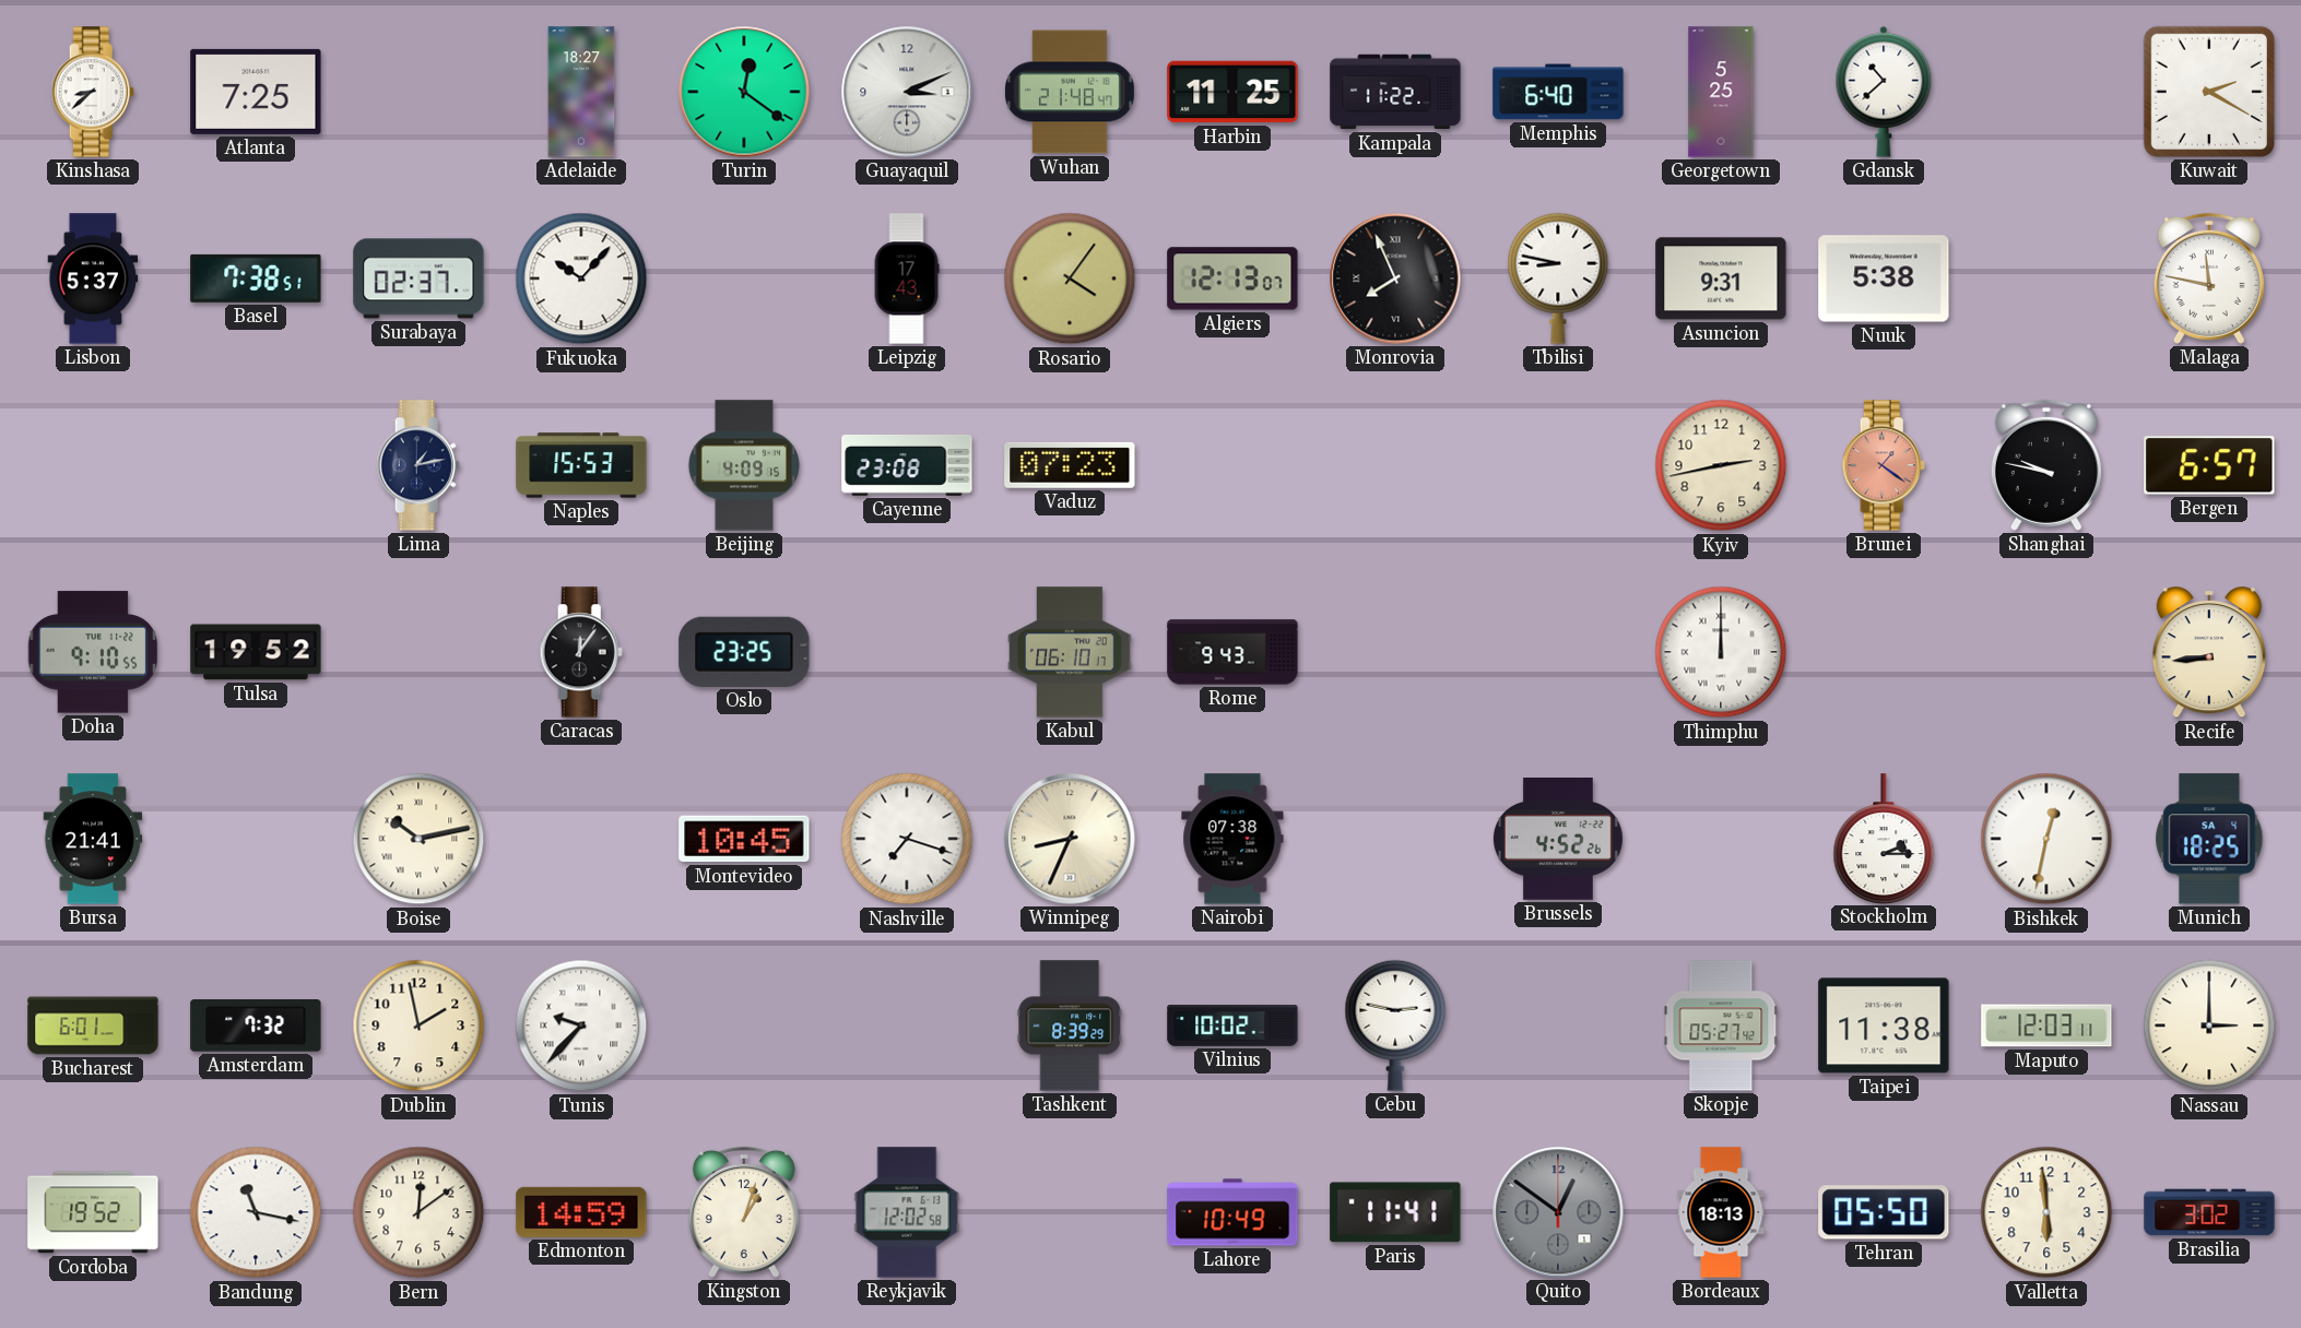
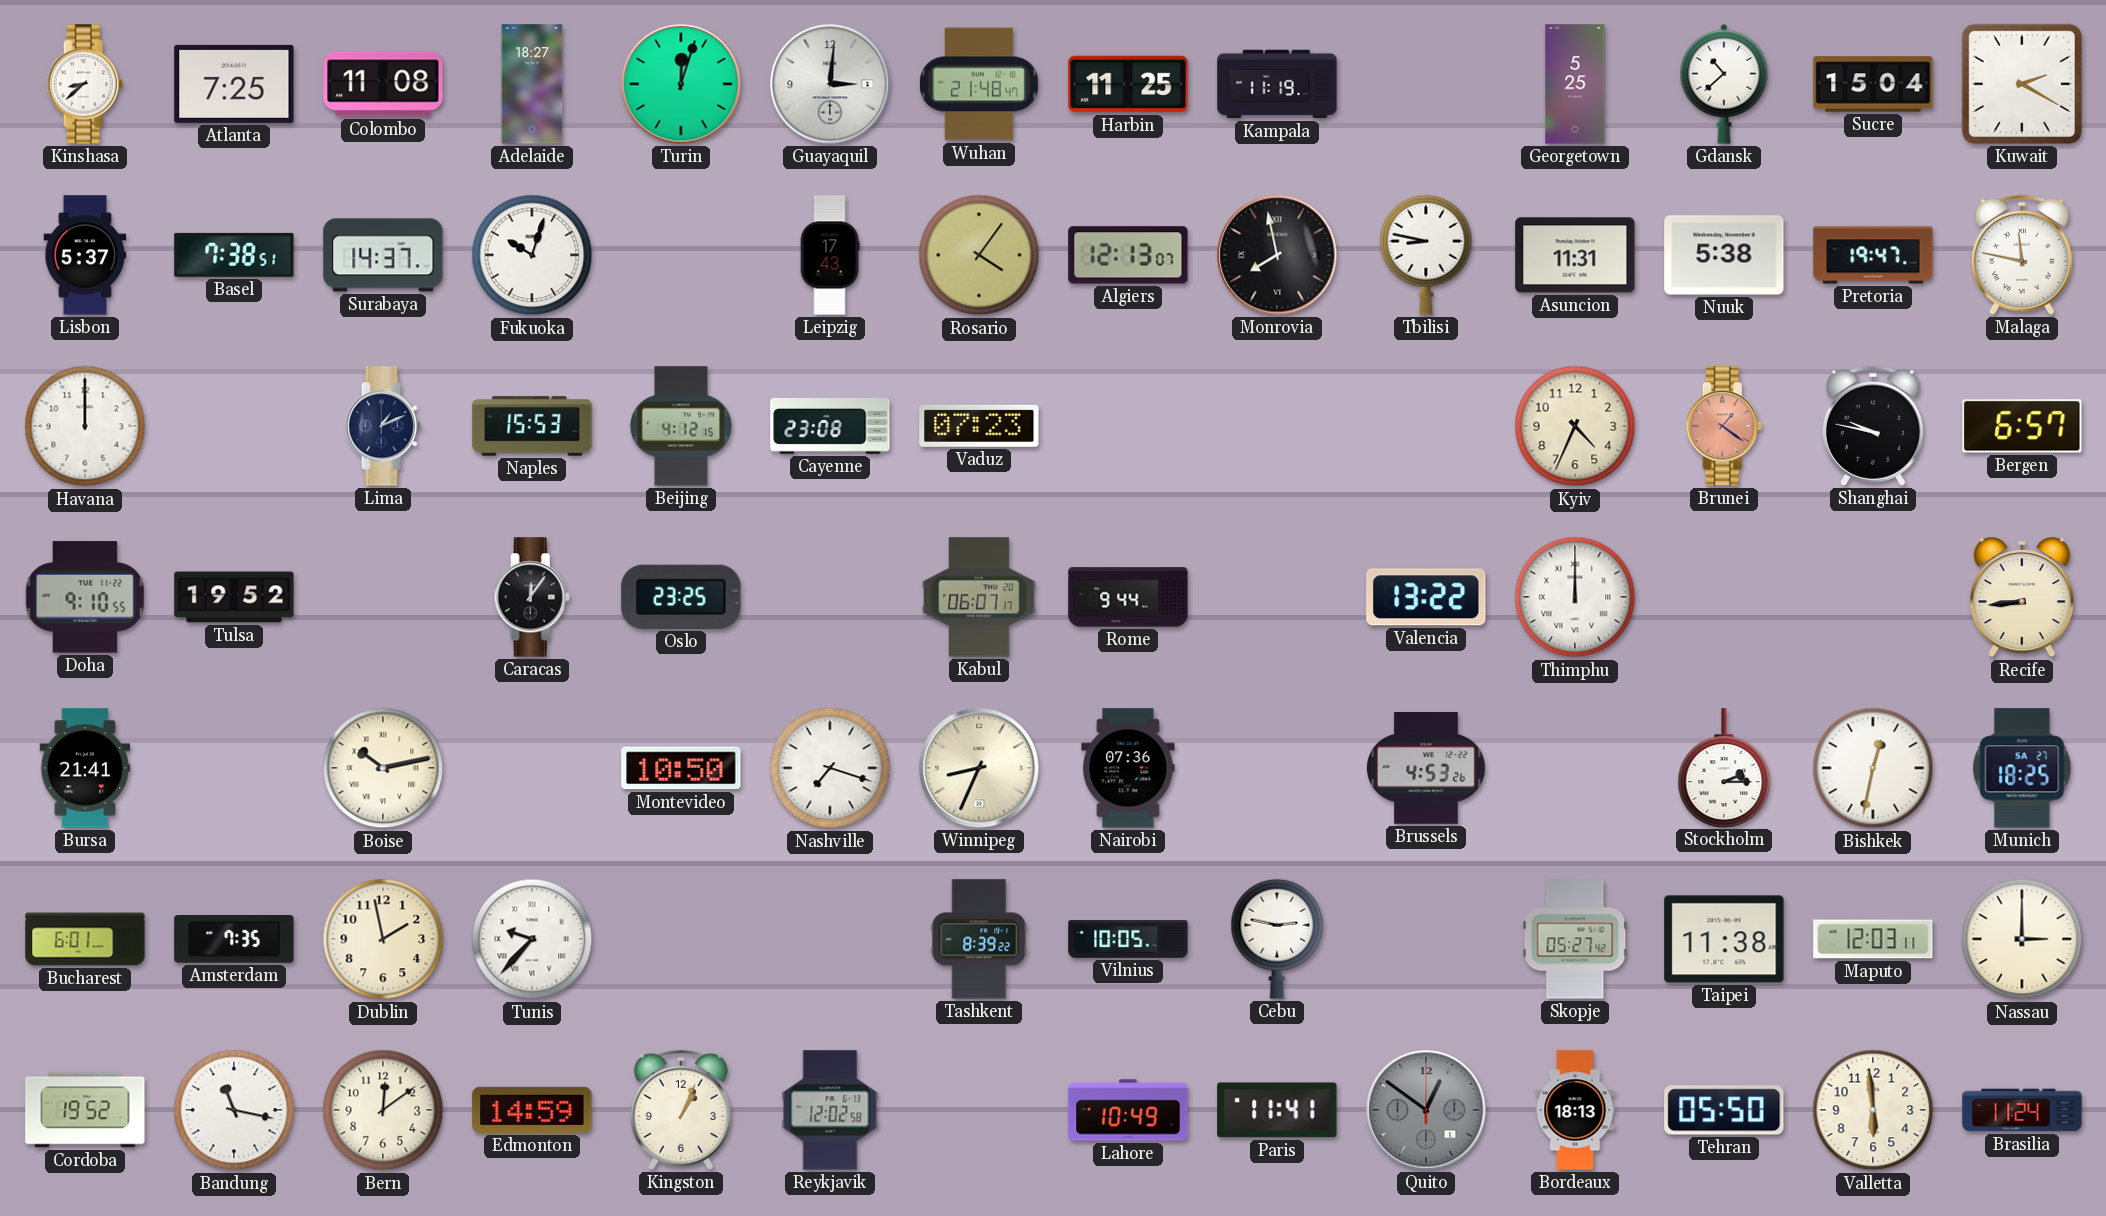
Colombo: none -> 11:08
Turin: 12:21 -> 12:03
Guayaquil: 3:11 -> 3:01
Kampala: 11:22 -> 11:19
Memphis: 6:40 -> none
Sucre: none -> 15:04
Surabaya: 02:37 -> 14:37
Fukuoka: 10:07 -> 10:03
Monrovia: 7:56 -> 7:58
Asuncion: 9:31 -> 11:31
Pretoria: none -> 19:47
Havana: none -> 12:00
Lima: 1:13 -> 1:11
Beijing: 4:09 -> 4:12
Kyiv: 2:43 -> 4:34
Kabul: 06:10 -> 06:07
Rome: 9:43 -> 9:44
Valencia: none -> 13:22
Montevideo: 10:45 -> 10:50
Nairobi: 07:38 -> 07:36
Brussels: 4:52 -> 4:53
Munich date: SA 4 -> SA 27
Amsterdam: 7:32 -> 7:35
Tashkent: 8:39:29 -> 8:39:22
Vilnius: 10:02 -> 10:05
Kingston: 1:03 -> 1:04
Brasilia: 3:02 -> 11:24
